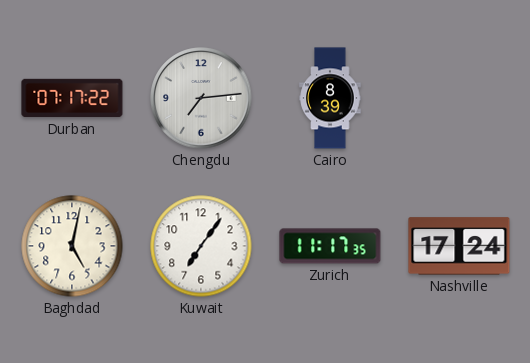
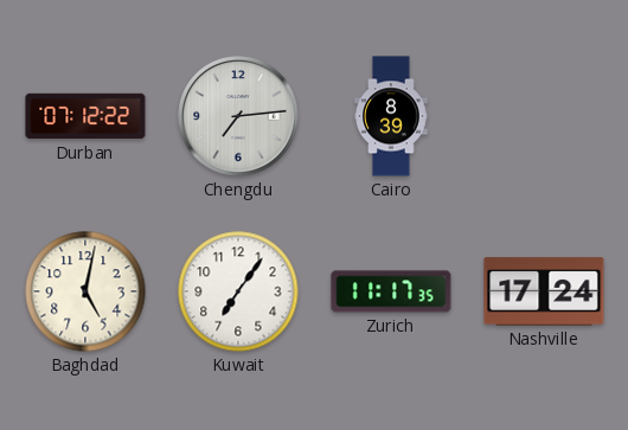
Durban: 07:17 -> 07:12
